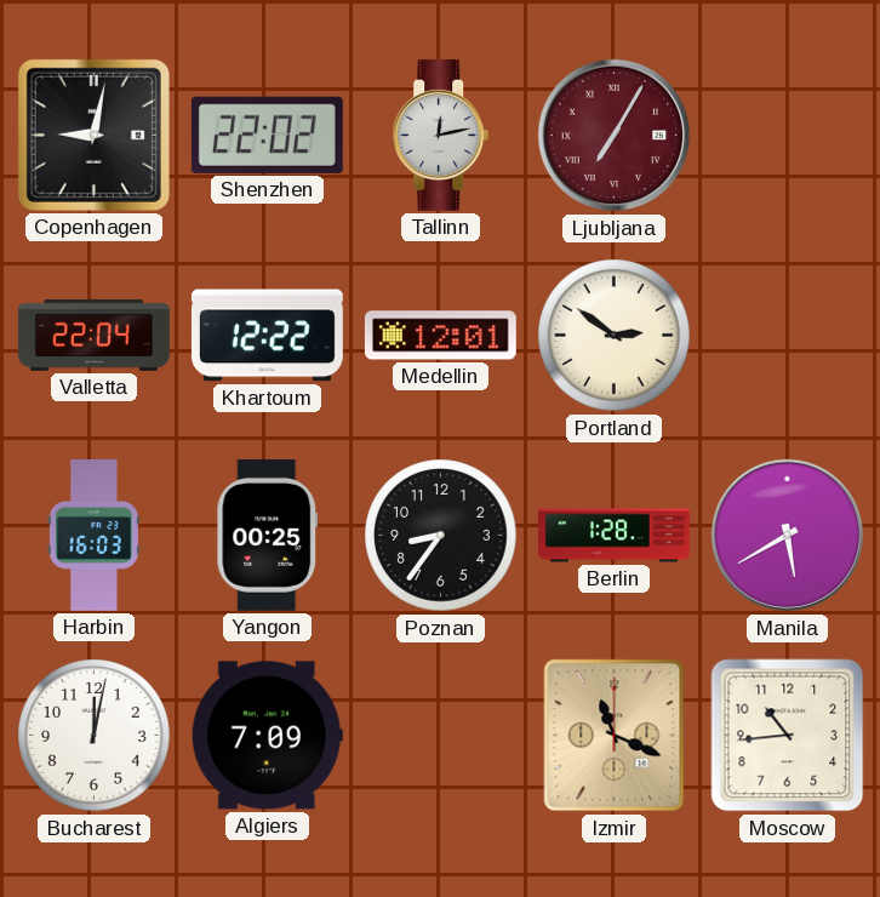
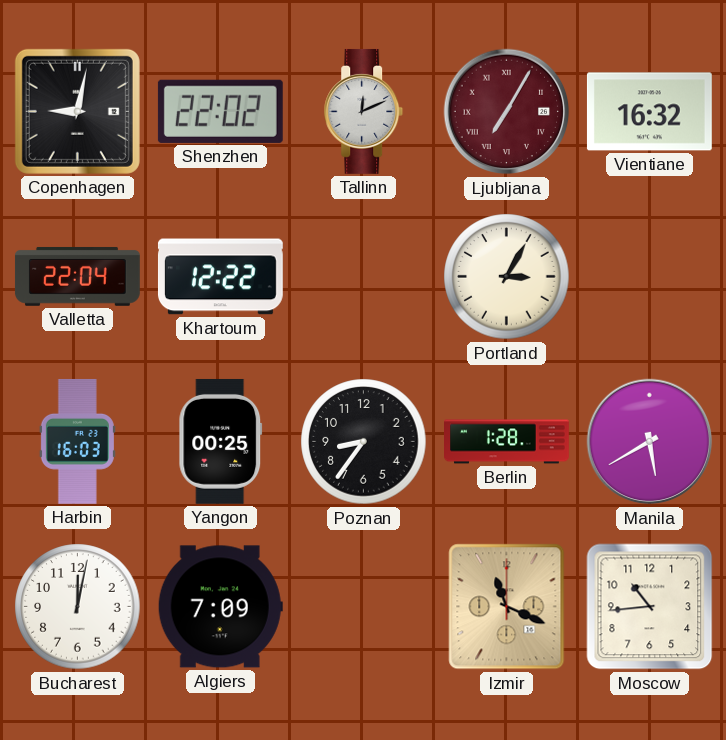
Tallinn: 12:13 -> 12:11
Vientiane: none -> 16:32
Medellin: 12:01 -> none
Portland: 2:51 -> 3:05
